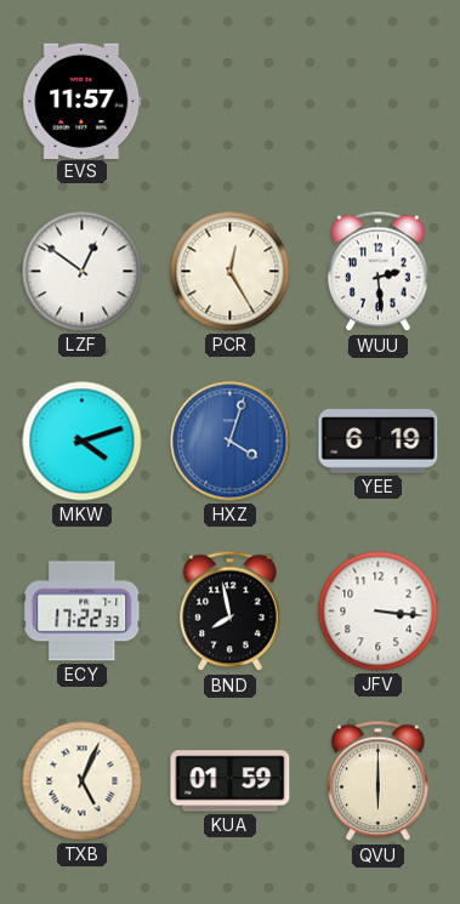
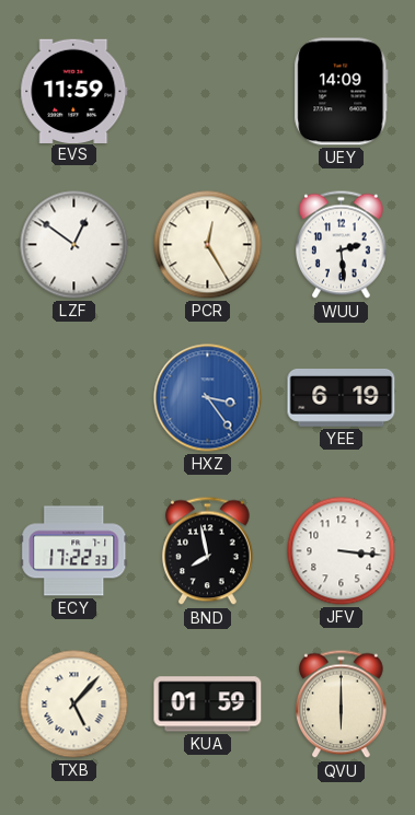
EVS: 11:57 -> 11:59
UEY: none -> 14:09
MKW: 4:12 -> none
HXZ: 4:03 -> 3:24
TXB: 5:04 -> 5:07
